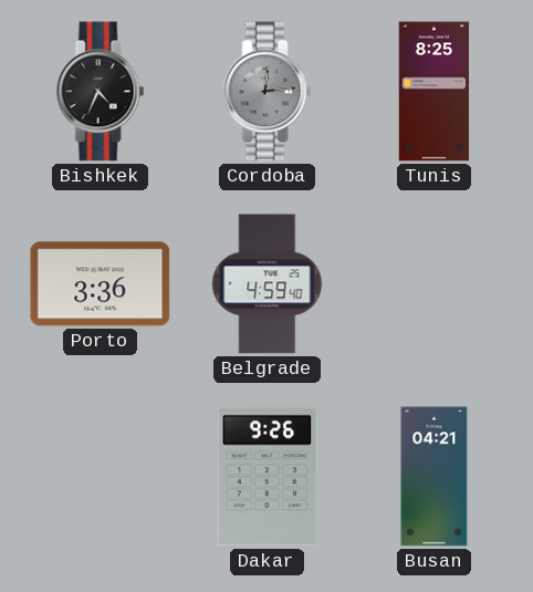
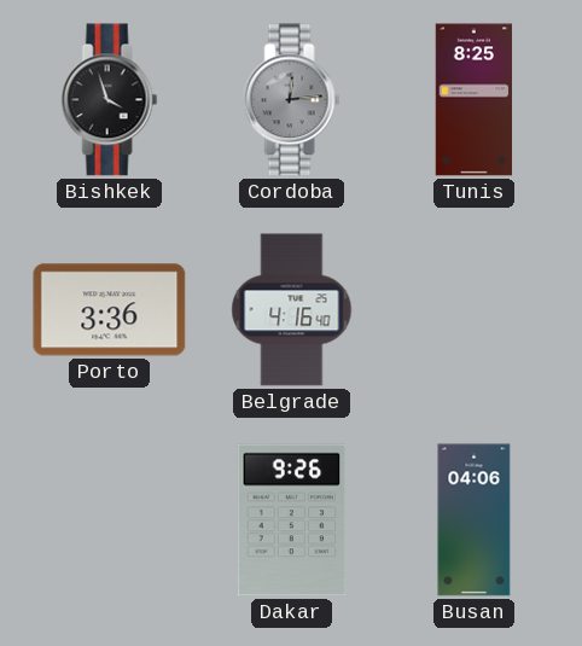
Bishkek: 4:34 -> 3:57
Belgrade: 4:59 -> 4:16
Busan: 04:21 -> 04:06
